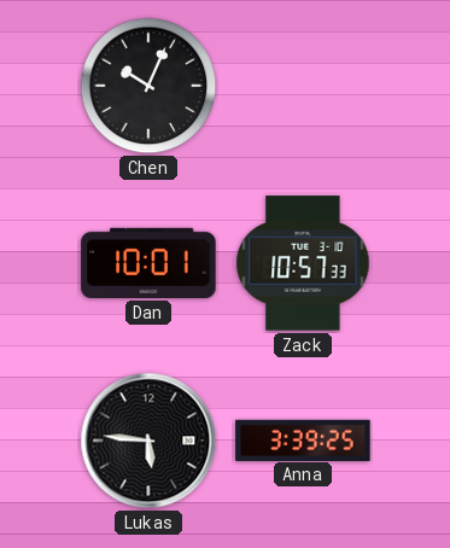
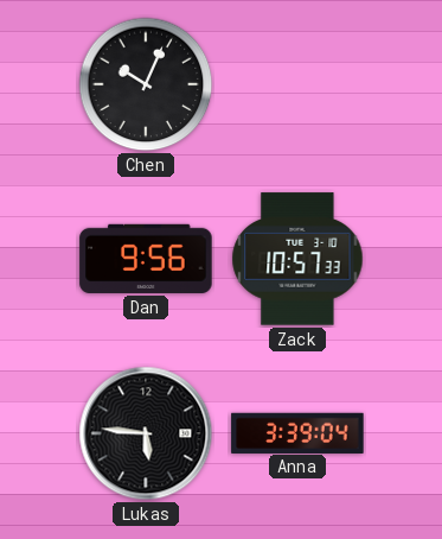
Dan: 10:01 -> 9:56
Anna: 3:39:25 -> 3:39:04
